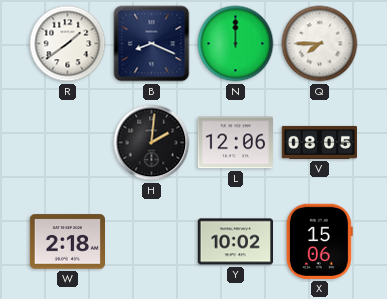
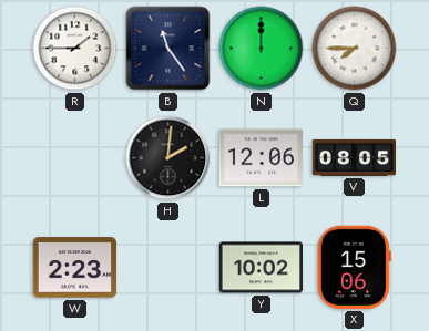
R: 1:39 -> 1:45
B: 8:19 -> 11:24
W: 2:18 -> 2:23
